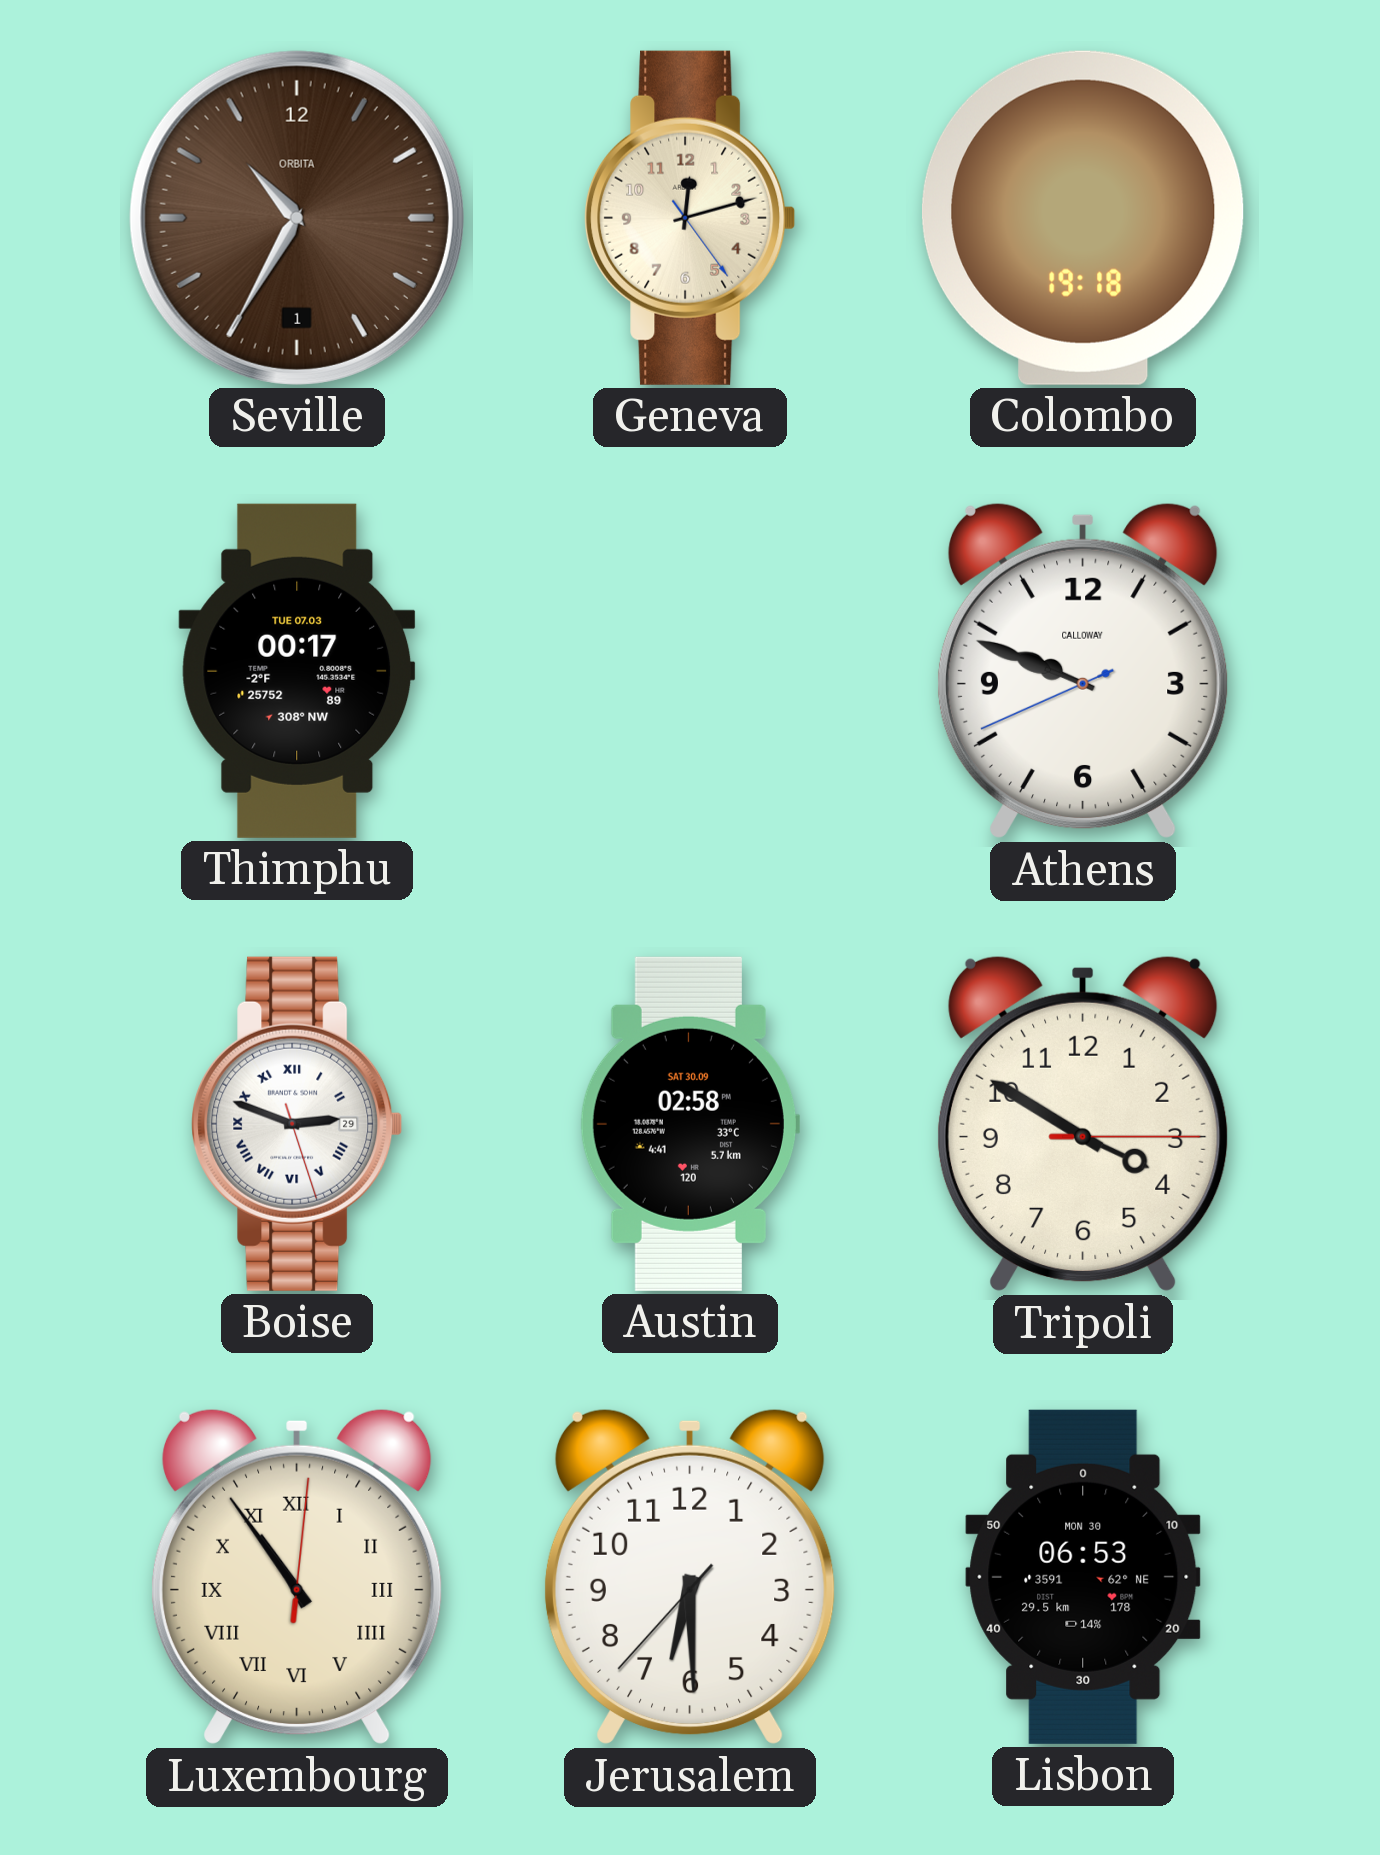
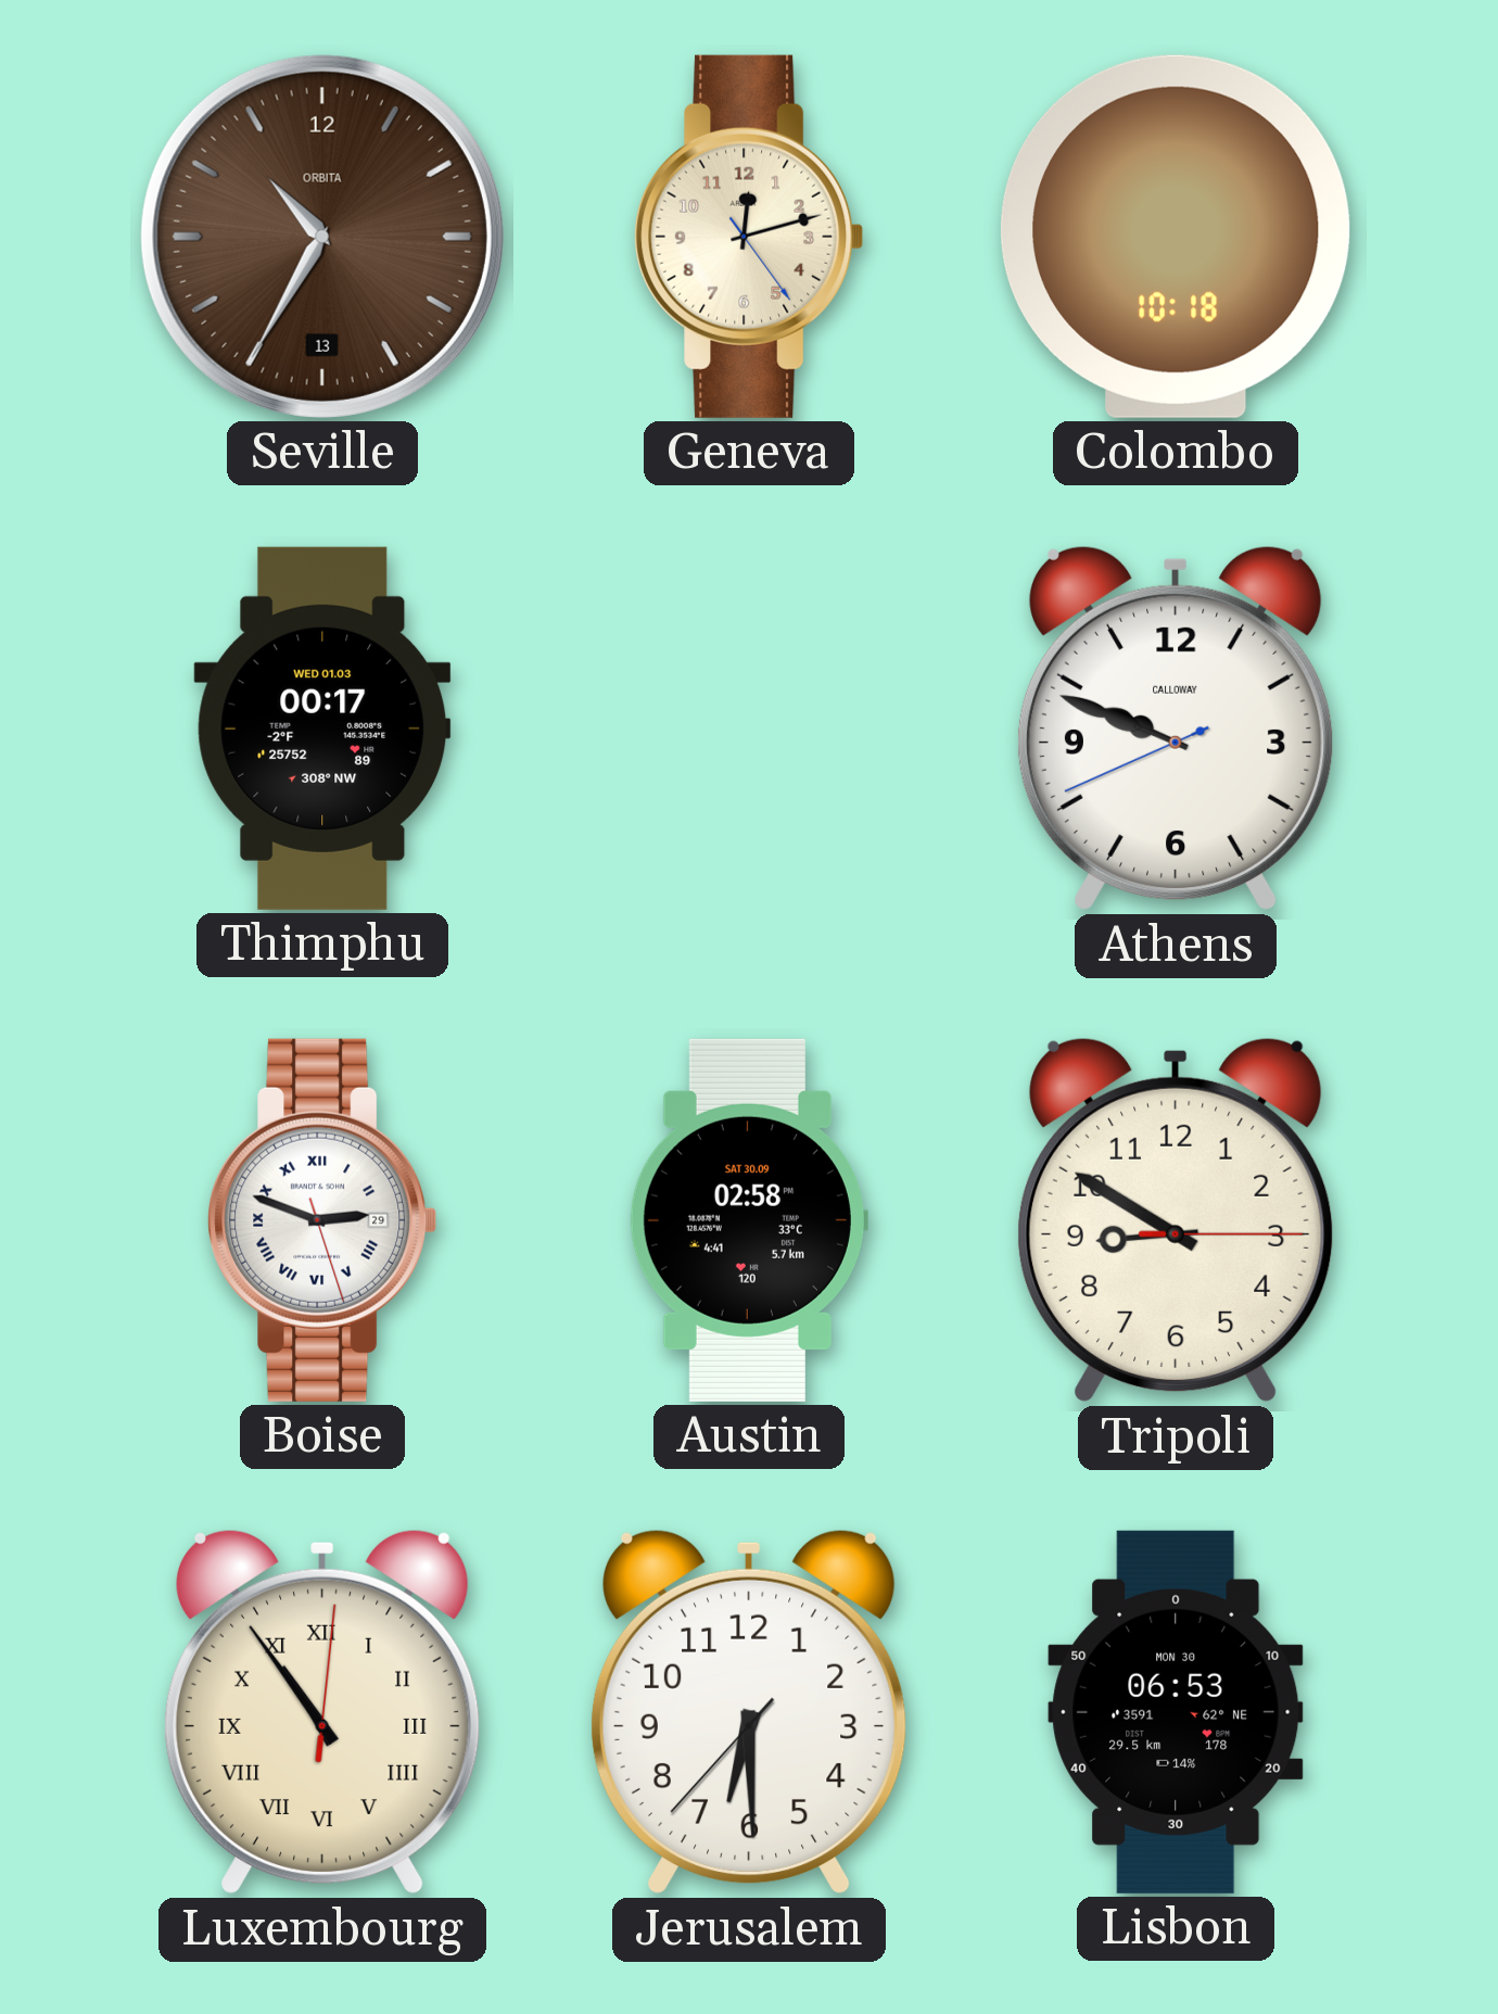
Seville date: 1 -> 13
Colombo: 19:18 -> 10:18
Thimphu date: TUE 07.03 -> WED 01.03
Tripoli: 3:50 -> 8:50
